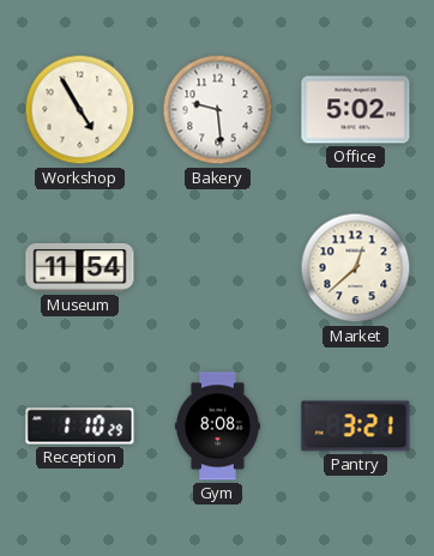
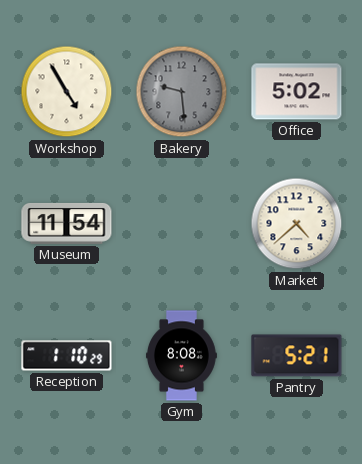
Bakery dial: white -> grey
Market: 12:38 -> 4:38
Pantry: 3:21 -> 5:21
